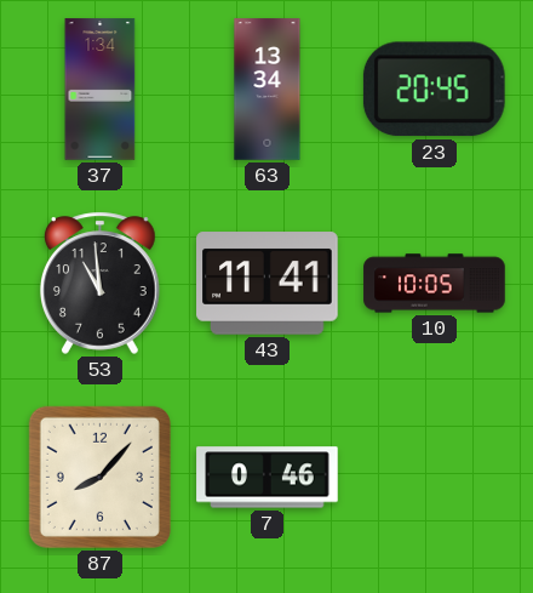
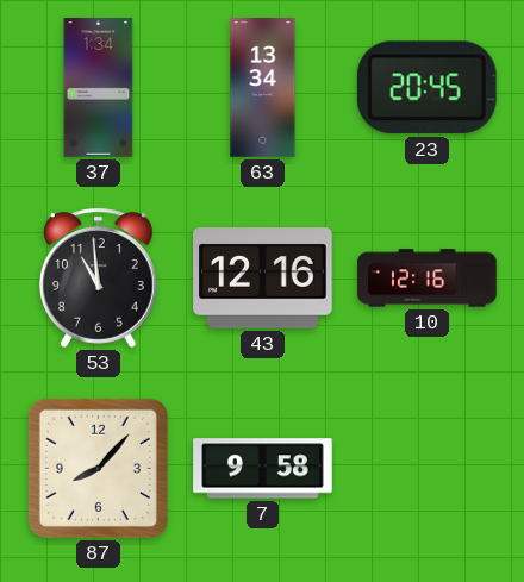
43: 11:41 -> 12:16
10: 10:05 -> 12:16
7: 0:46 -> 9:58
